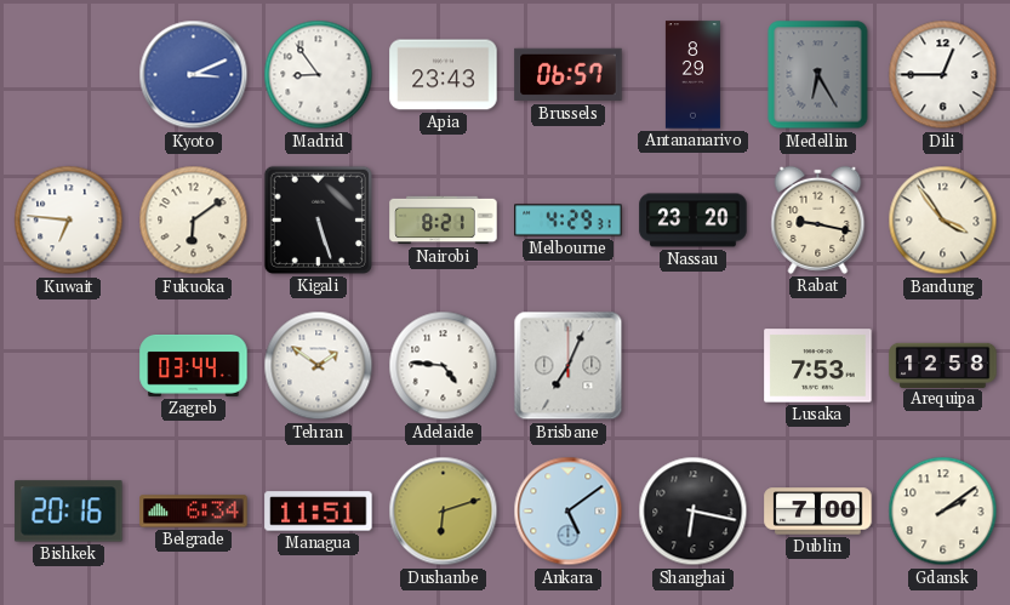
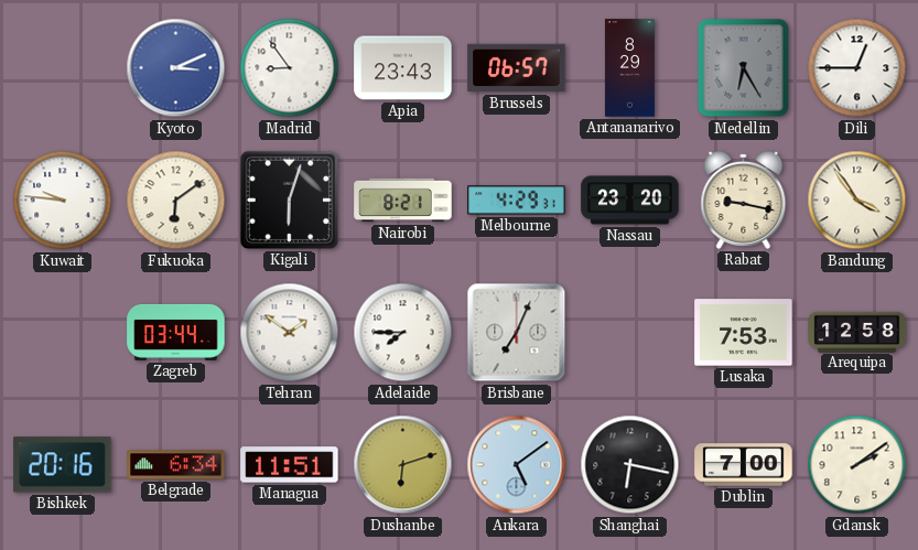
Kuwait: 6:46 -> 9:46
Kigali: 5:27 -> 6:03
Adelaide: 4:46 -> 7:45
